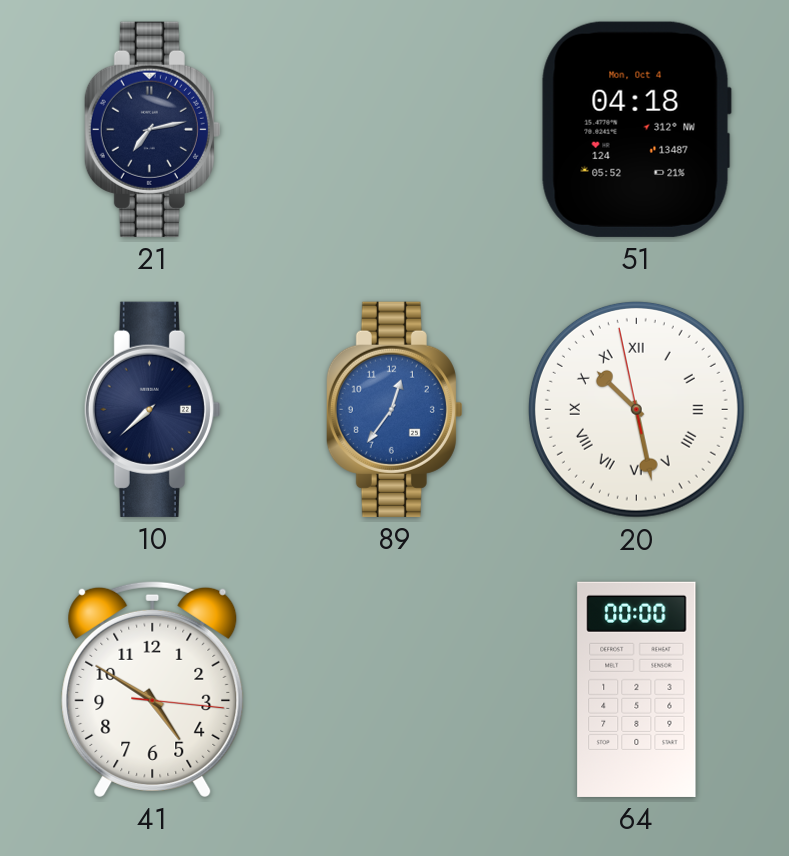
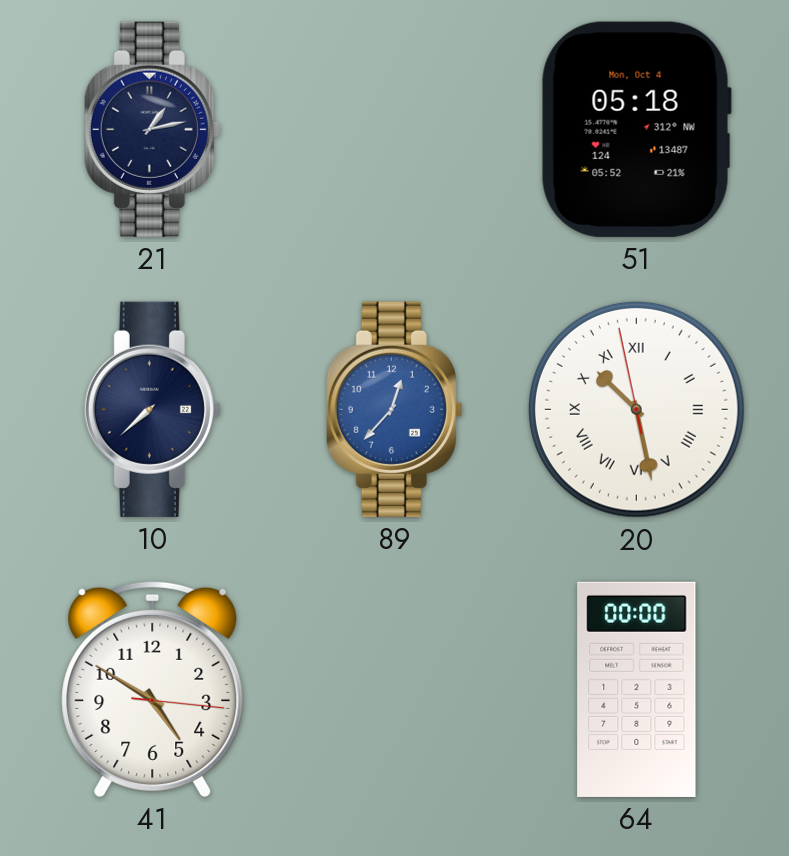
21: 7:13 -> 1:13
51: 04:18 -> 05:18
89: 12:36 -> 12:37
